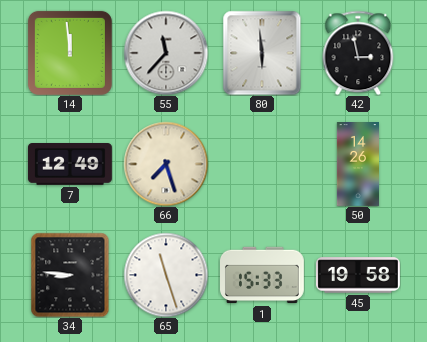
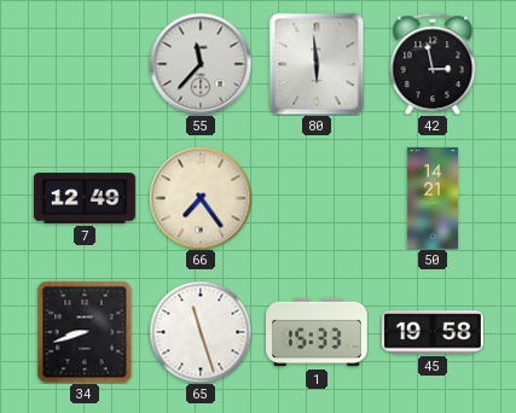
14: 11:59 -> none
66: 7:27 -> 7:24
50: 14:26 -> 14:21
34: 8:46 -> 8:42
